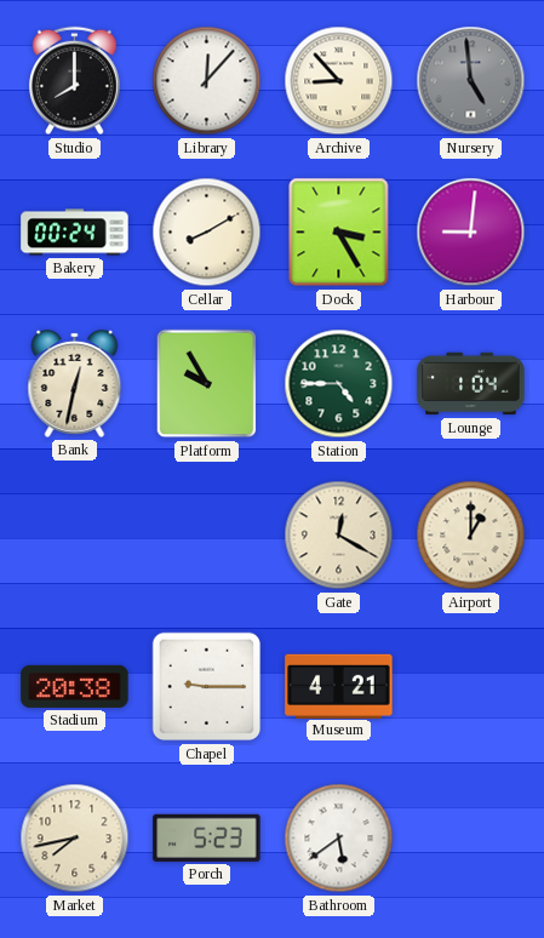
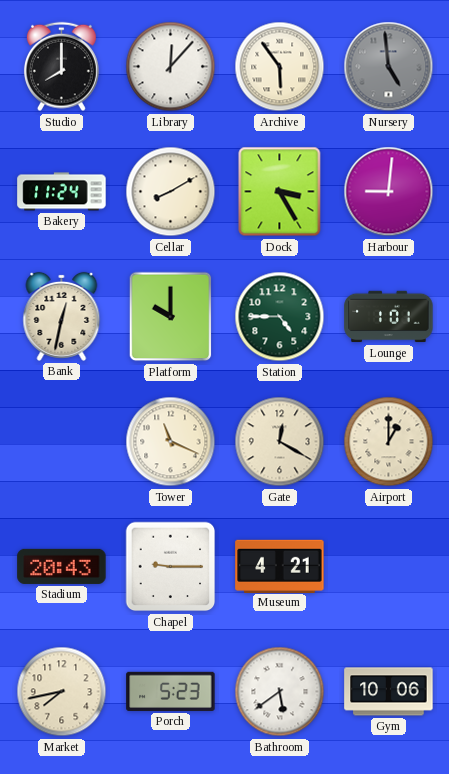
Archive: 8:53 -> 5:54
Bakery: 00:24 -> 11:24
Platform: 9:55 -> 10:00
Lounge: 1:04 -> 1:01
Tower: none -> 11:19
Stadium: 20:38 -> 20:43
Gym: none -> 10:06
